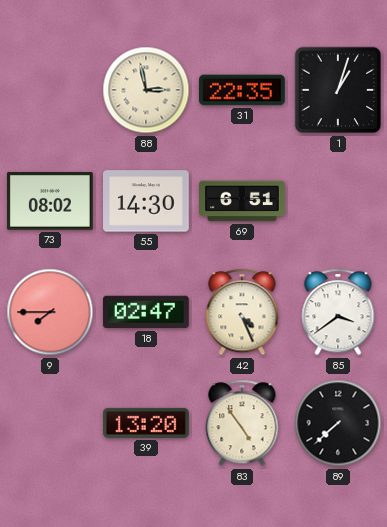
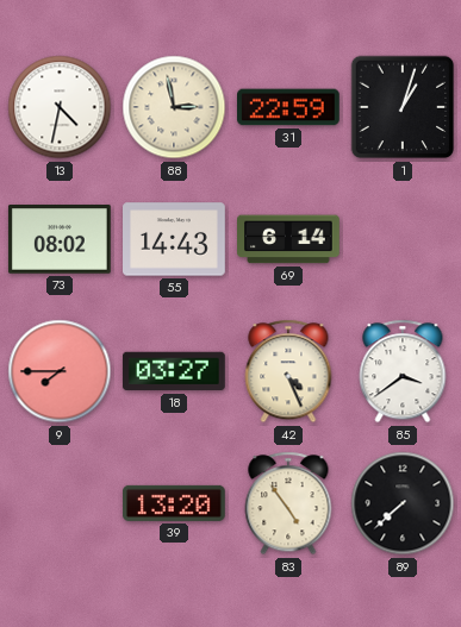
13: none -> 4:32
31: 22:35 -> 22:59
55: 14:30 -> 14:43
69: 6:51 -> 6:14
18: 02:47 -> 03:27
